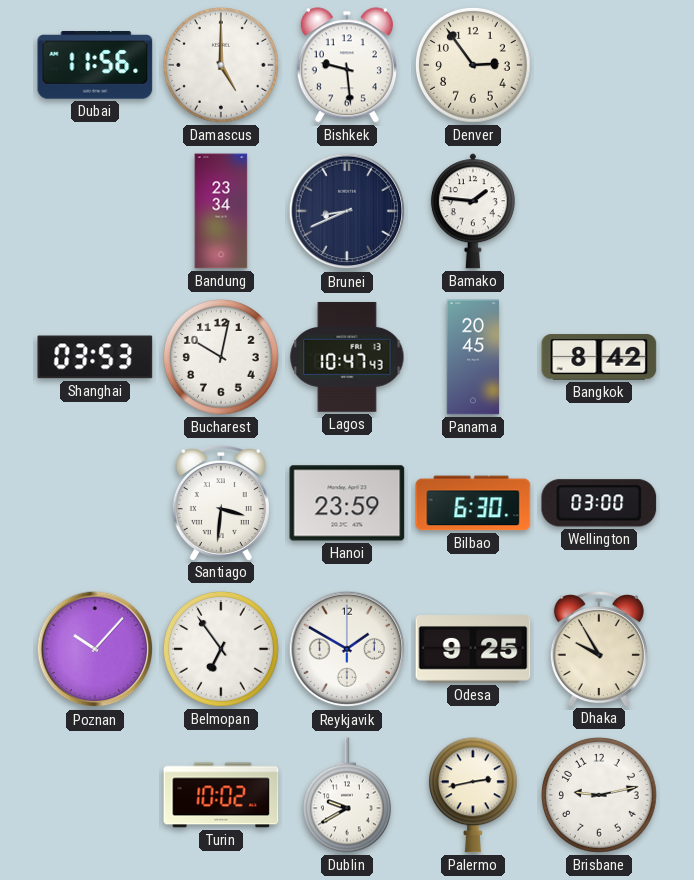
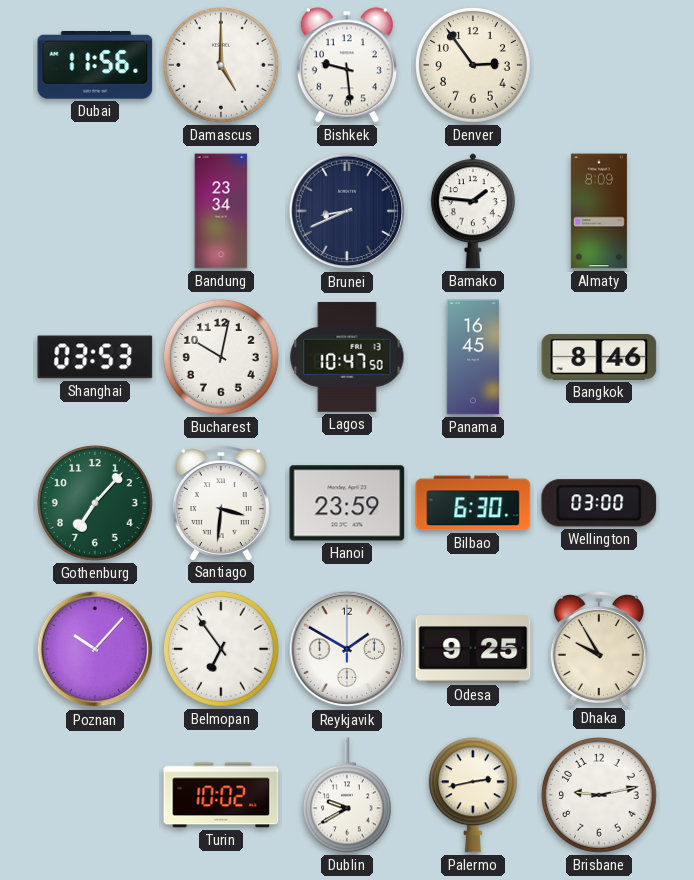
Almaty: none -> 8:09
Lagos: 10:47:43 -> 10:47:50
Panama: 20:45 -> 16:45
Bangkok: 8:42 -> 8:46
Gothenburg: none -> 7:07
